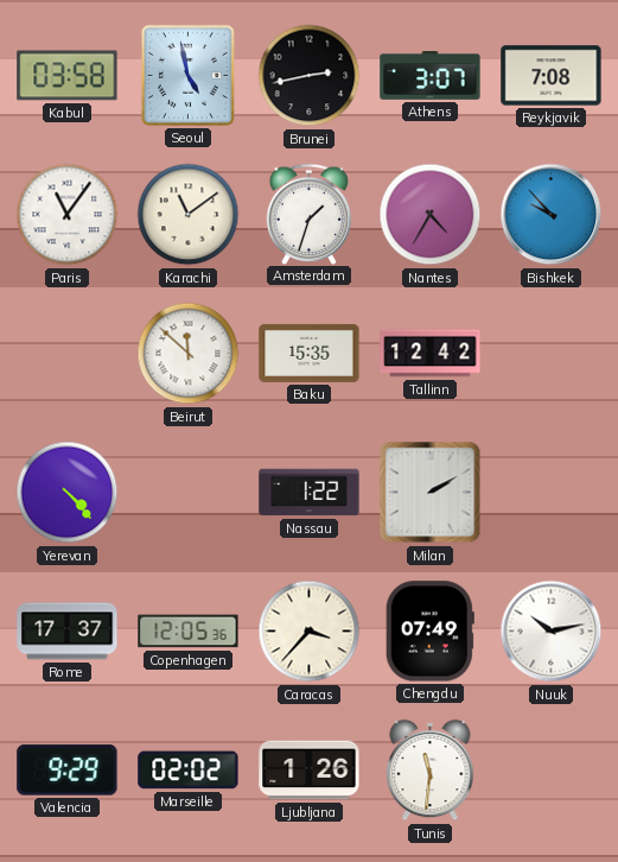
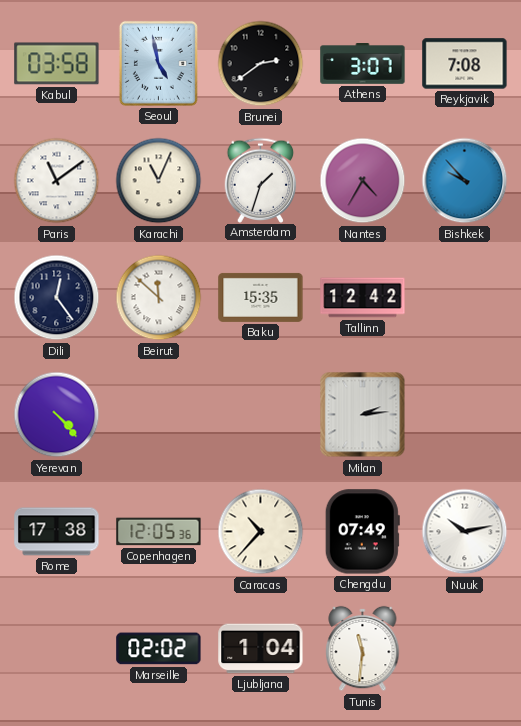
Brunei: 2:43 -> 2:39
Paris: 11:06 -> 11:09
Karachi: 11:09 -> 11:04
Dili: none -> 12:24
Nassau: 1:22 -> none
Milan: 2:10 -> 2:14
Rome: 17:37 -> 17:38
Caracas: 3:37 -> 10:37
Valencia: 9:29 -> none
Ljubljana: 1:26 -> 1:04
